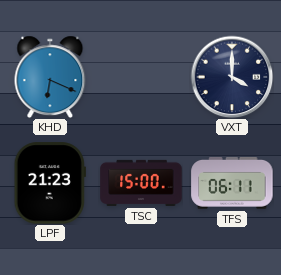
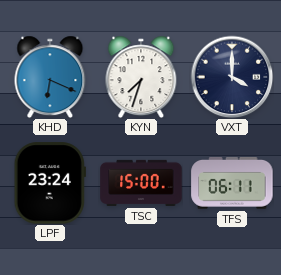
KYN: none -> 7:33
LPF: 21:23 -> 23:24
